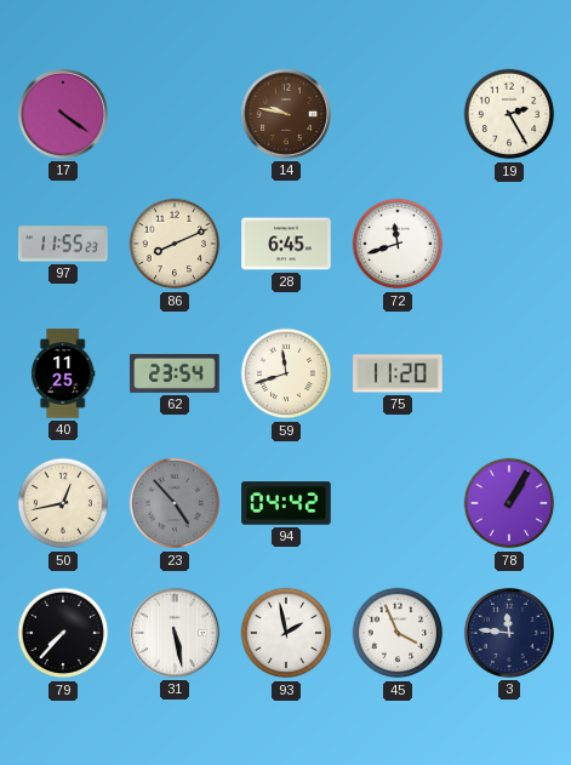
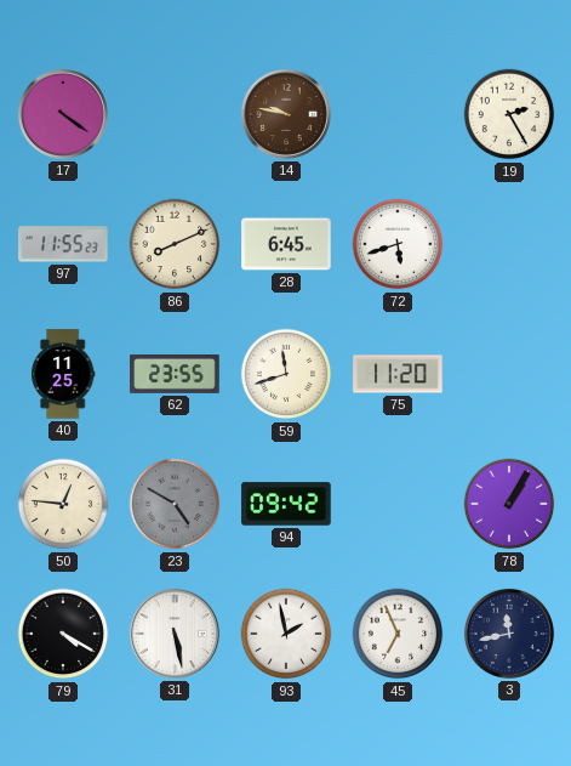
72: 11:42 -> 5:42
62: 23:54 -> 23:55
50: 12:43 -> 12:46
23: 4:53 -> 4:50
94: 04:42 -> 09:42
79: 7:37 -> 4:20
45: 3:56 -> 6:56
3: 11:46 -> 11:43
